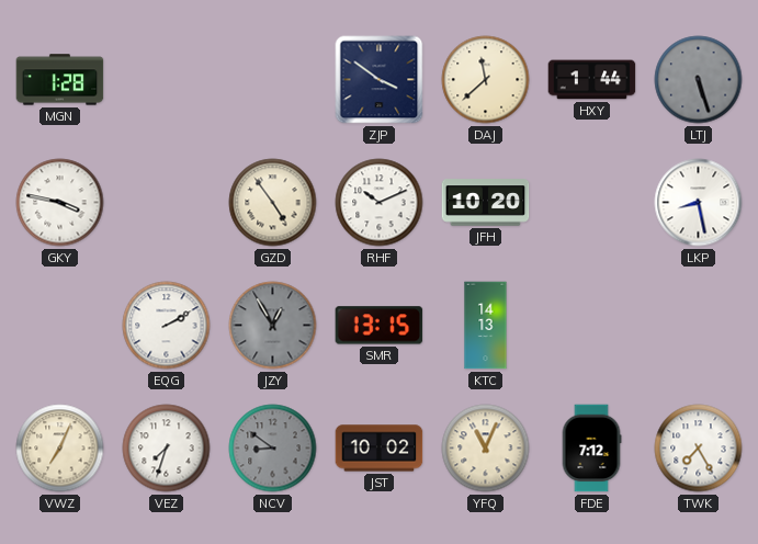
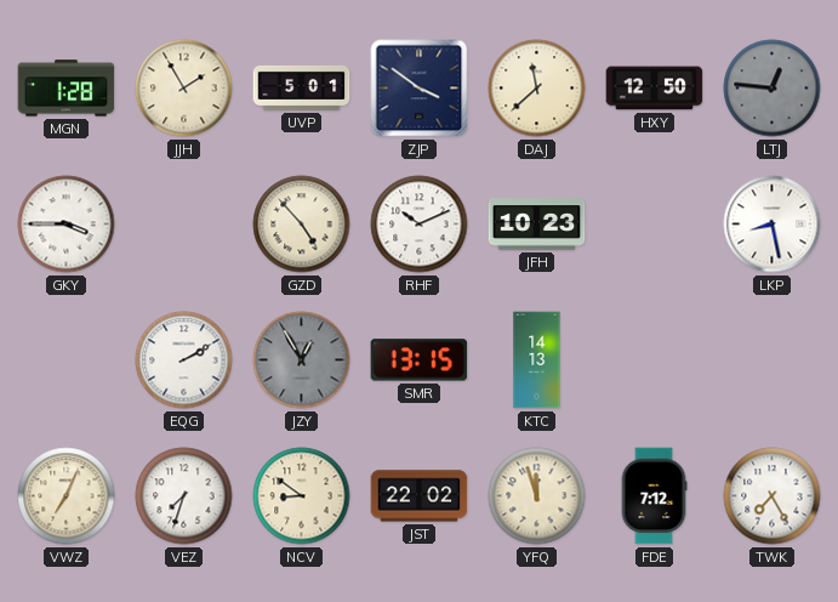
JJH: none -> 1:55
UVP: none -> 5:01
HXY: 1:44 -> 12:50
LTJ: 5:27 -> 12:46
GKY: 3:47 -> 3:45
GZD: 4:54 -> 4:53
JFH: 10:20 -> 10:23
NCV dial: grey -> cream
JST: 10:02 -> 22:02
YFQ: 11:04 -> 11:57
